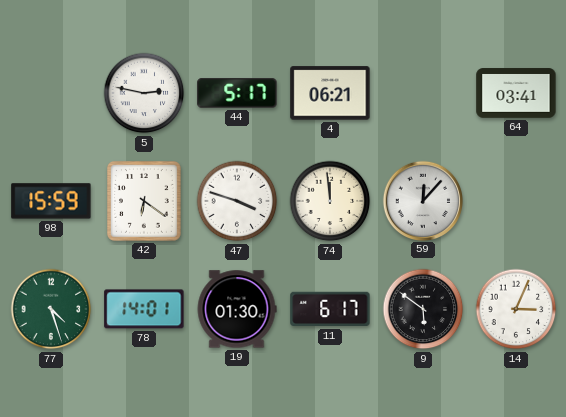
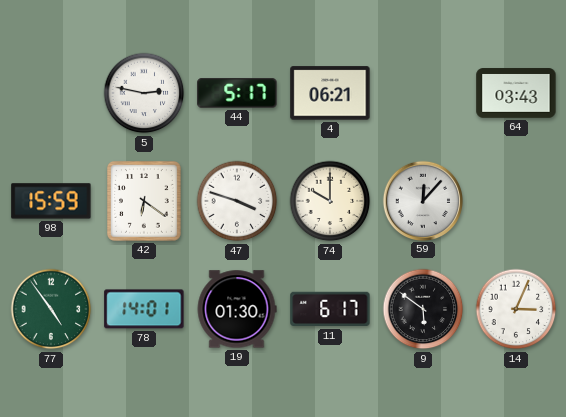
64: 03:41 -> 03:43
74: 11:59 -> 10:00
77: 4:27 -> 4:54
